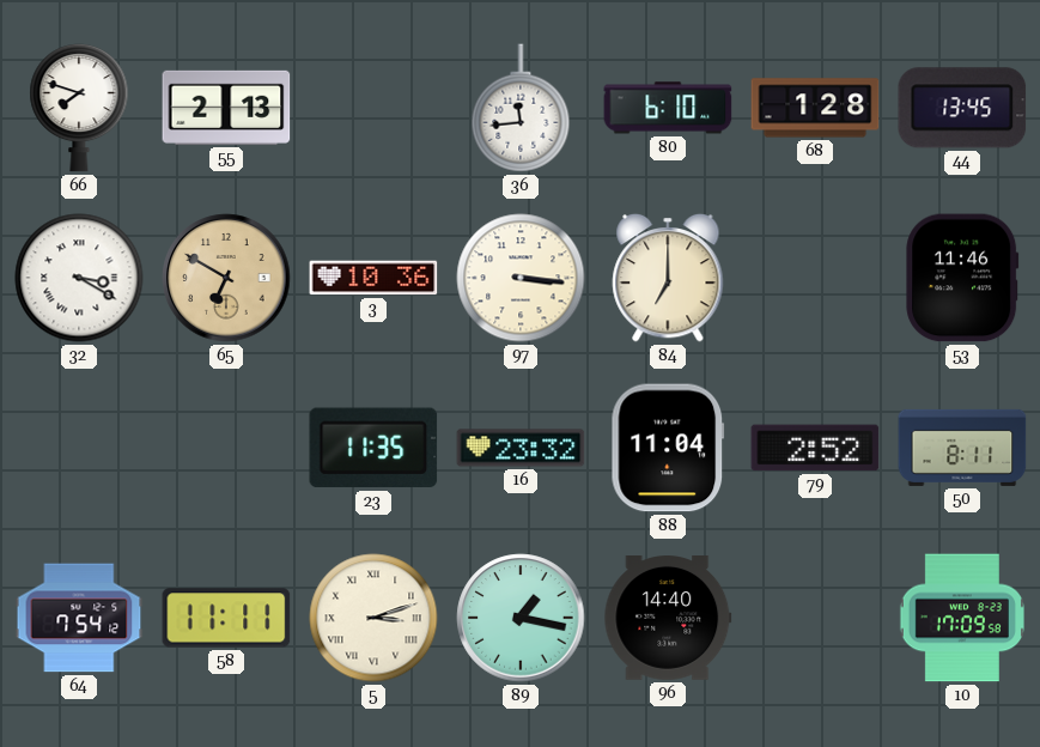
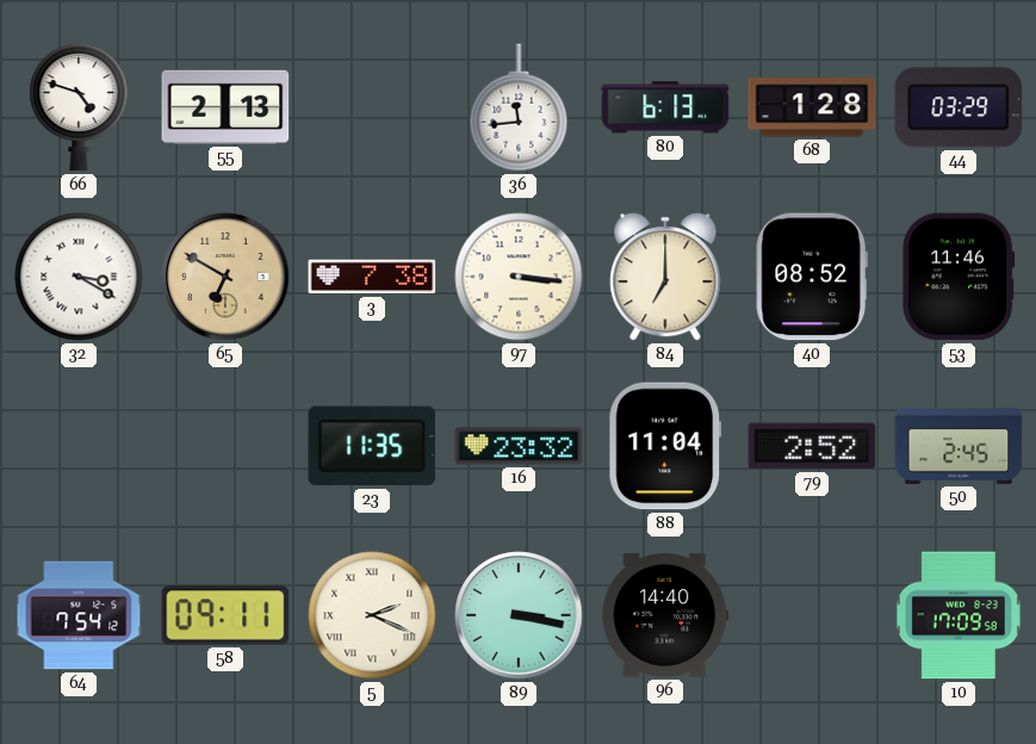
66: 7:48 -> 4:48
80: 6:10 -> 6:13
44: 13:45 -> 03:29
3: 10:36 -> 7:38
40: none -> 08:52
50: 8:11 -> 2:45
58: 11:11 -> 09:11
5: 3:12 -> 2:19
89: 1:17 -> 3:17
